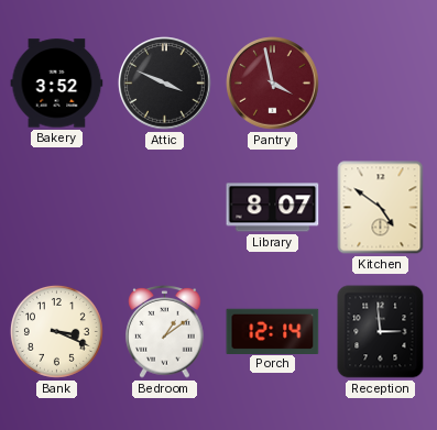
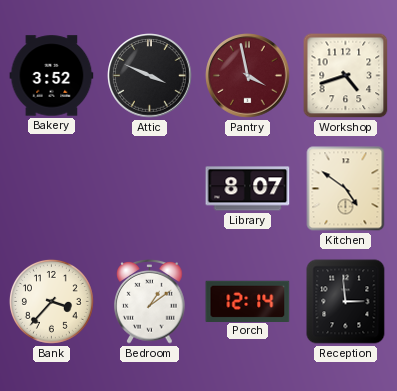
Workshop: none -> 4:42
Bank: 3:19 -> 3:37
